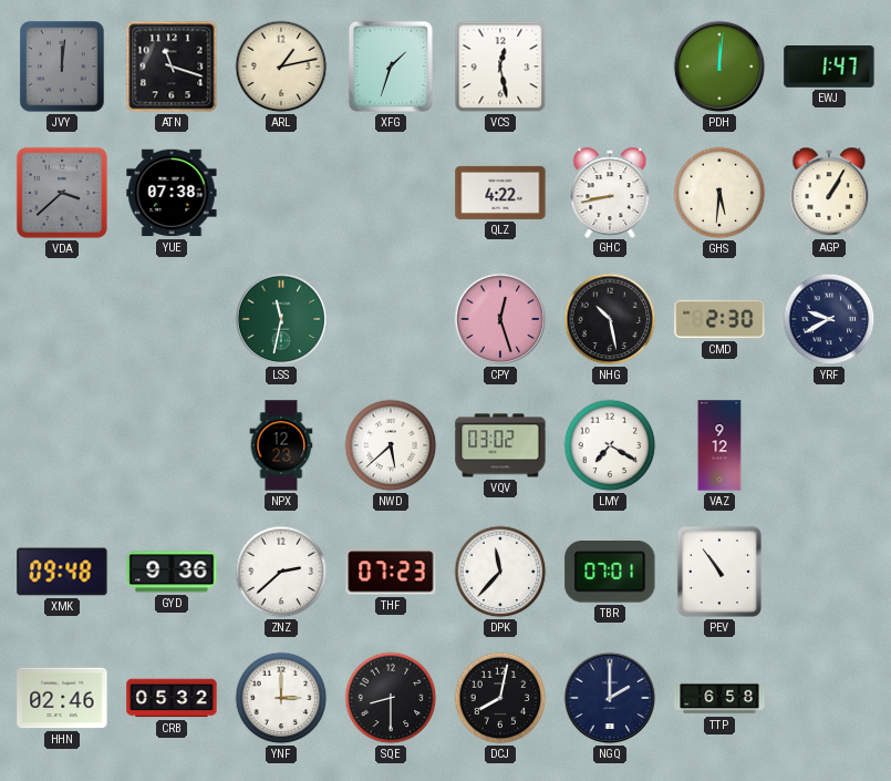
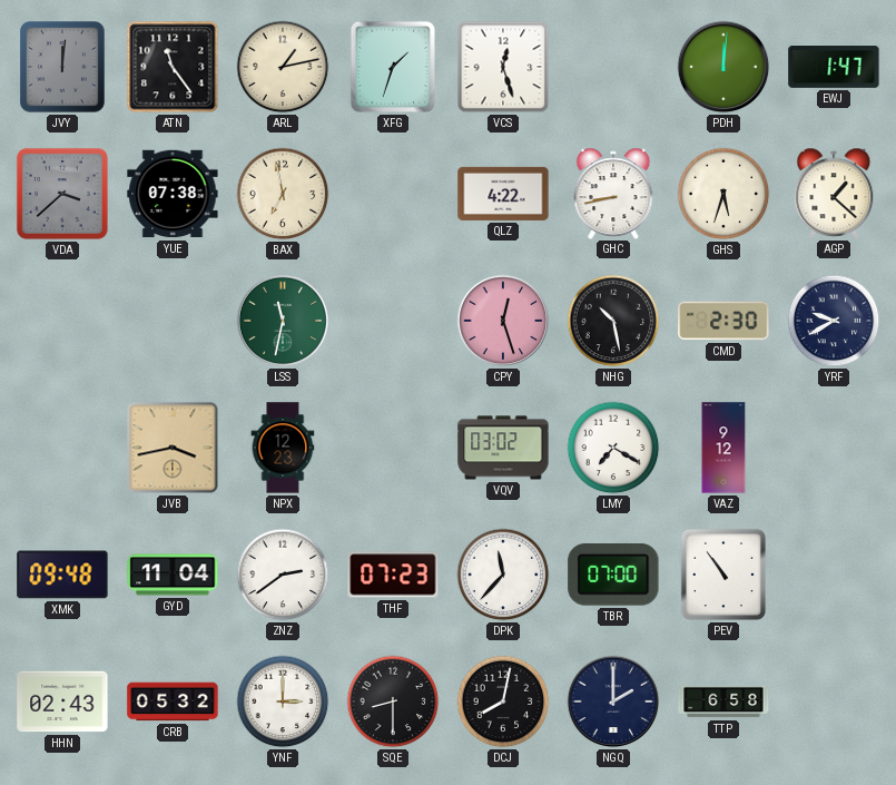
ATN: 11:18 -> 11:24
VCS: 12:28 -> 12:27
BAX: none -> 6:58
GHS: 5:31 -> 5:33
AGP: 1:05 -> 1:22
JVB: none -> 3:43
NWD: 5:38 -> none
GYD: 9:36 -> 11:04
ZNZ: 2:38 -> 2:39
TBR: 07:01 -> 07:00
HHN: 02:46 -> 02:43
